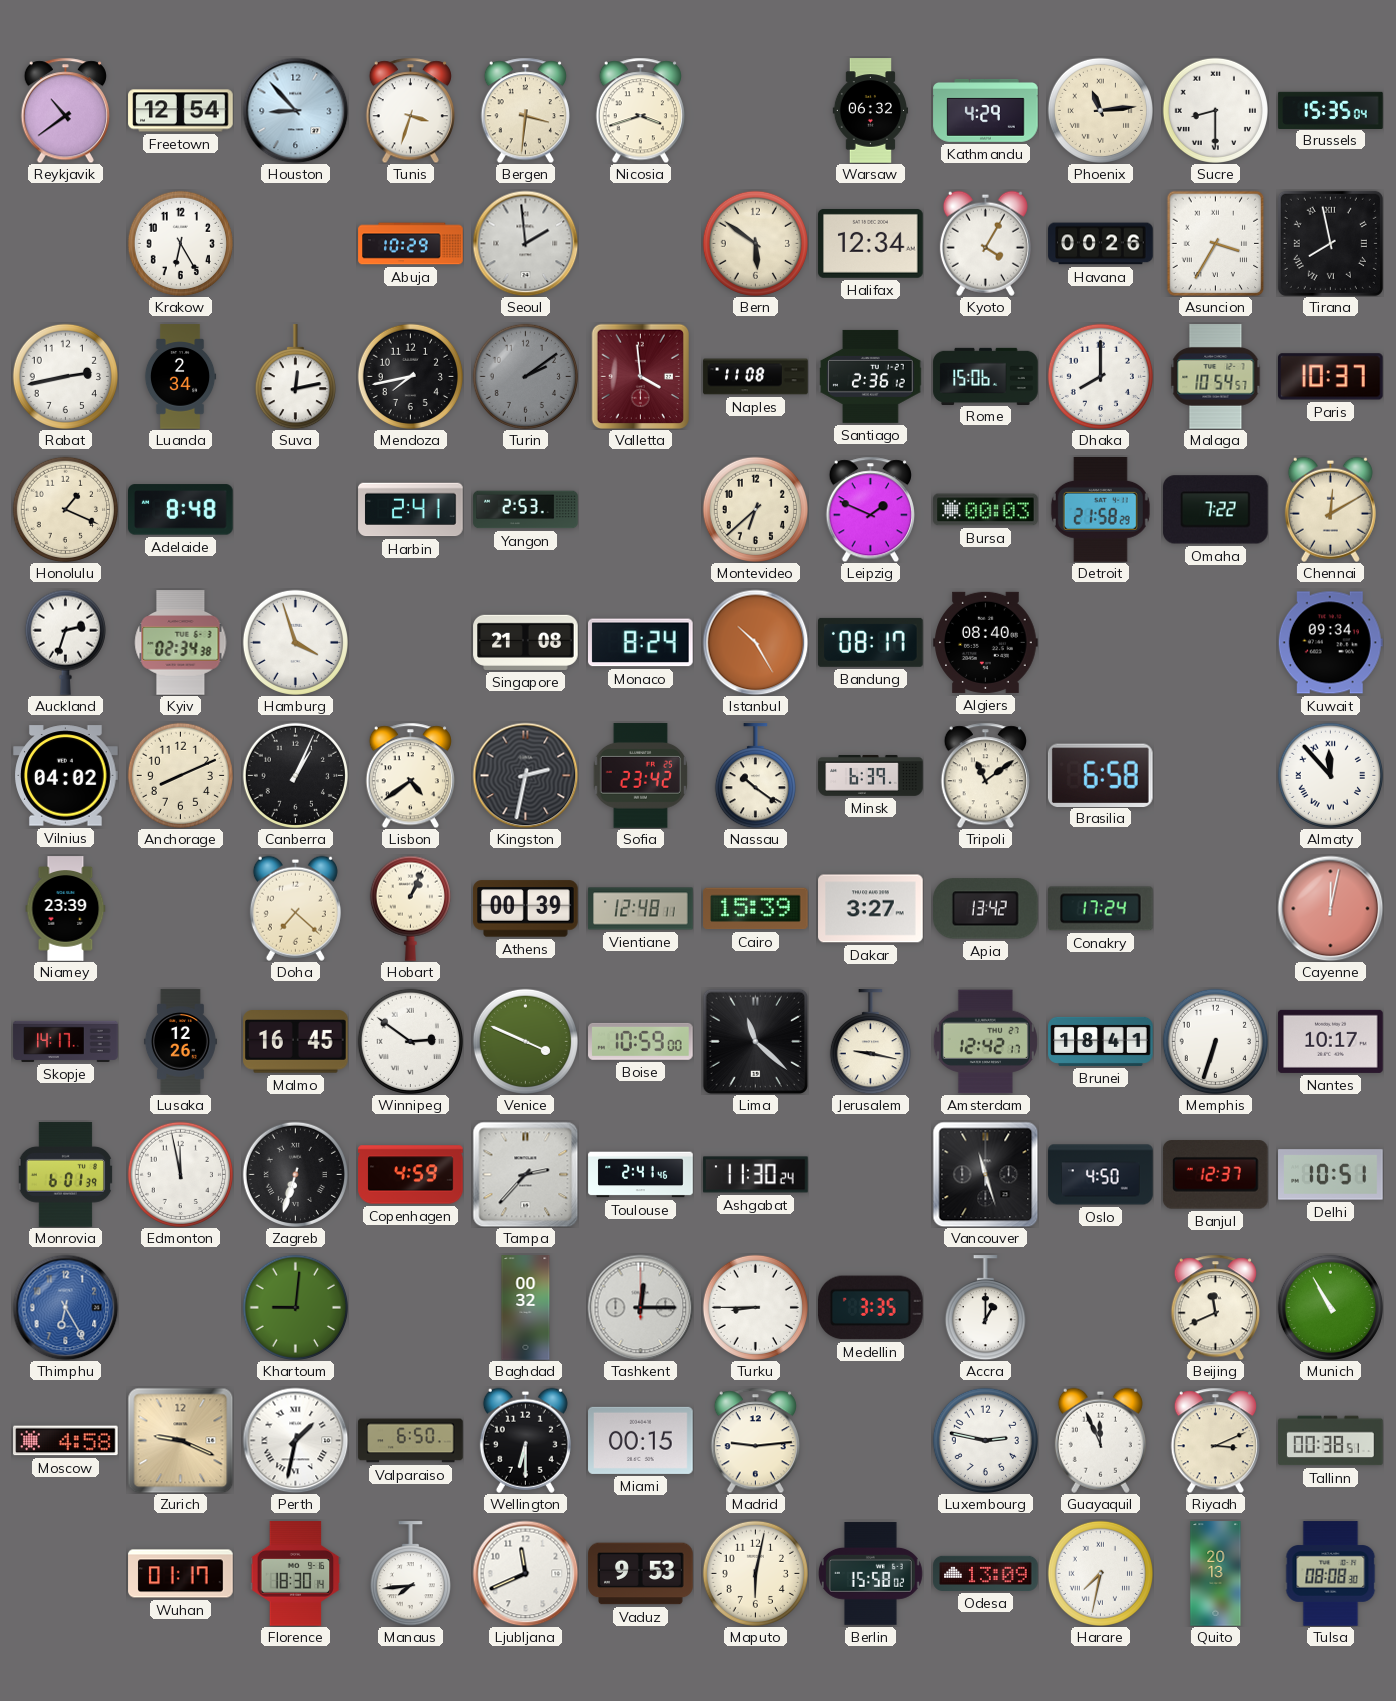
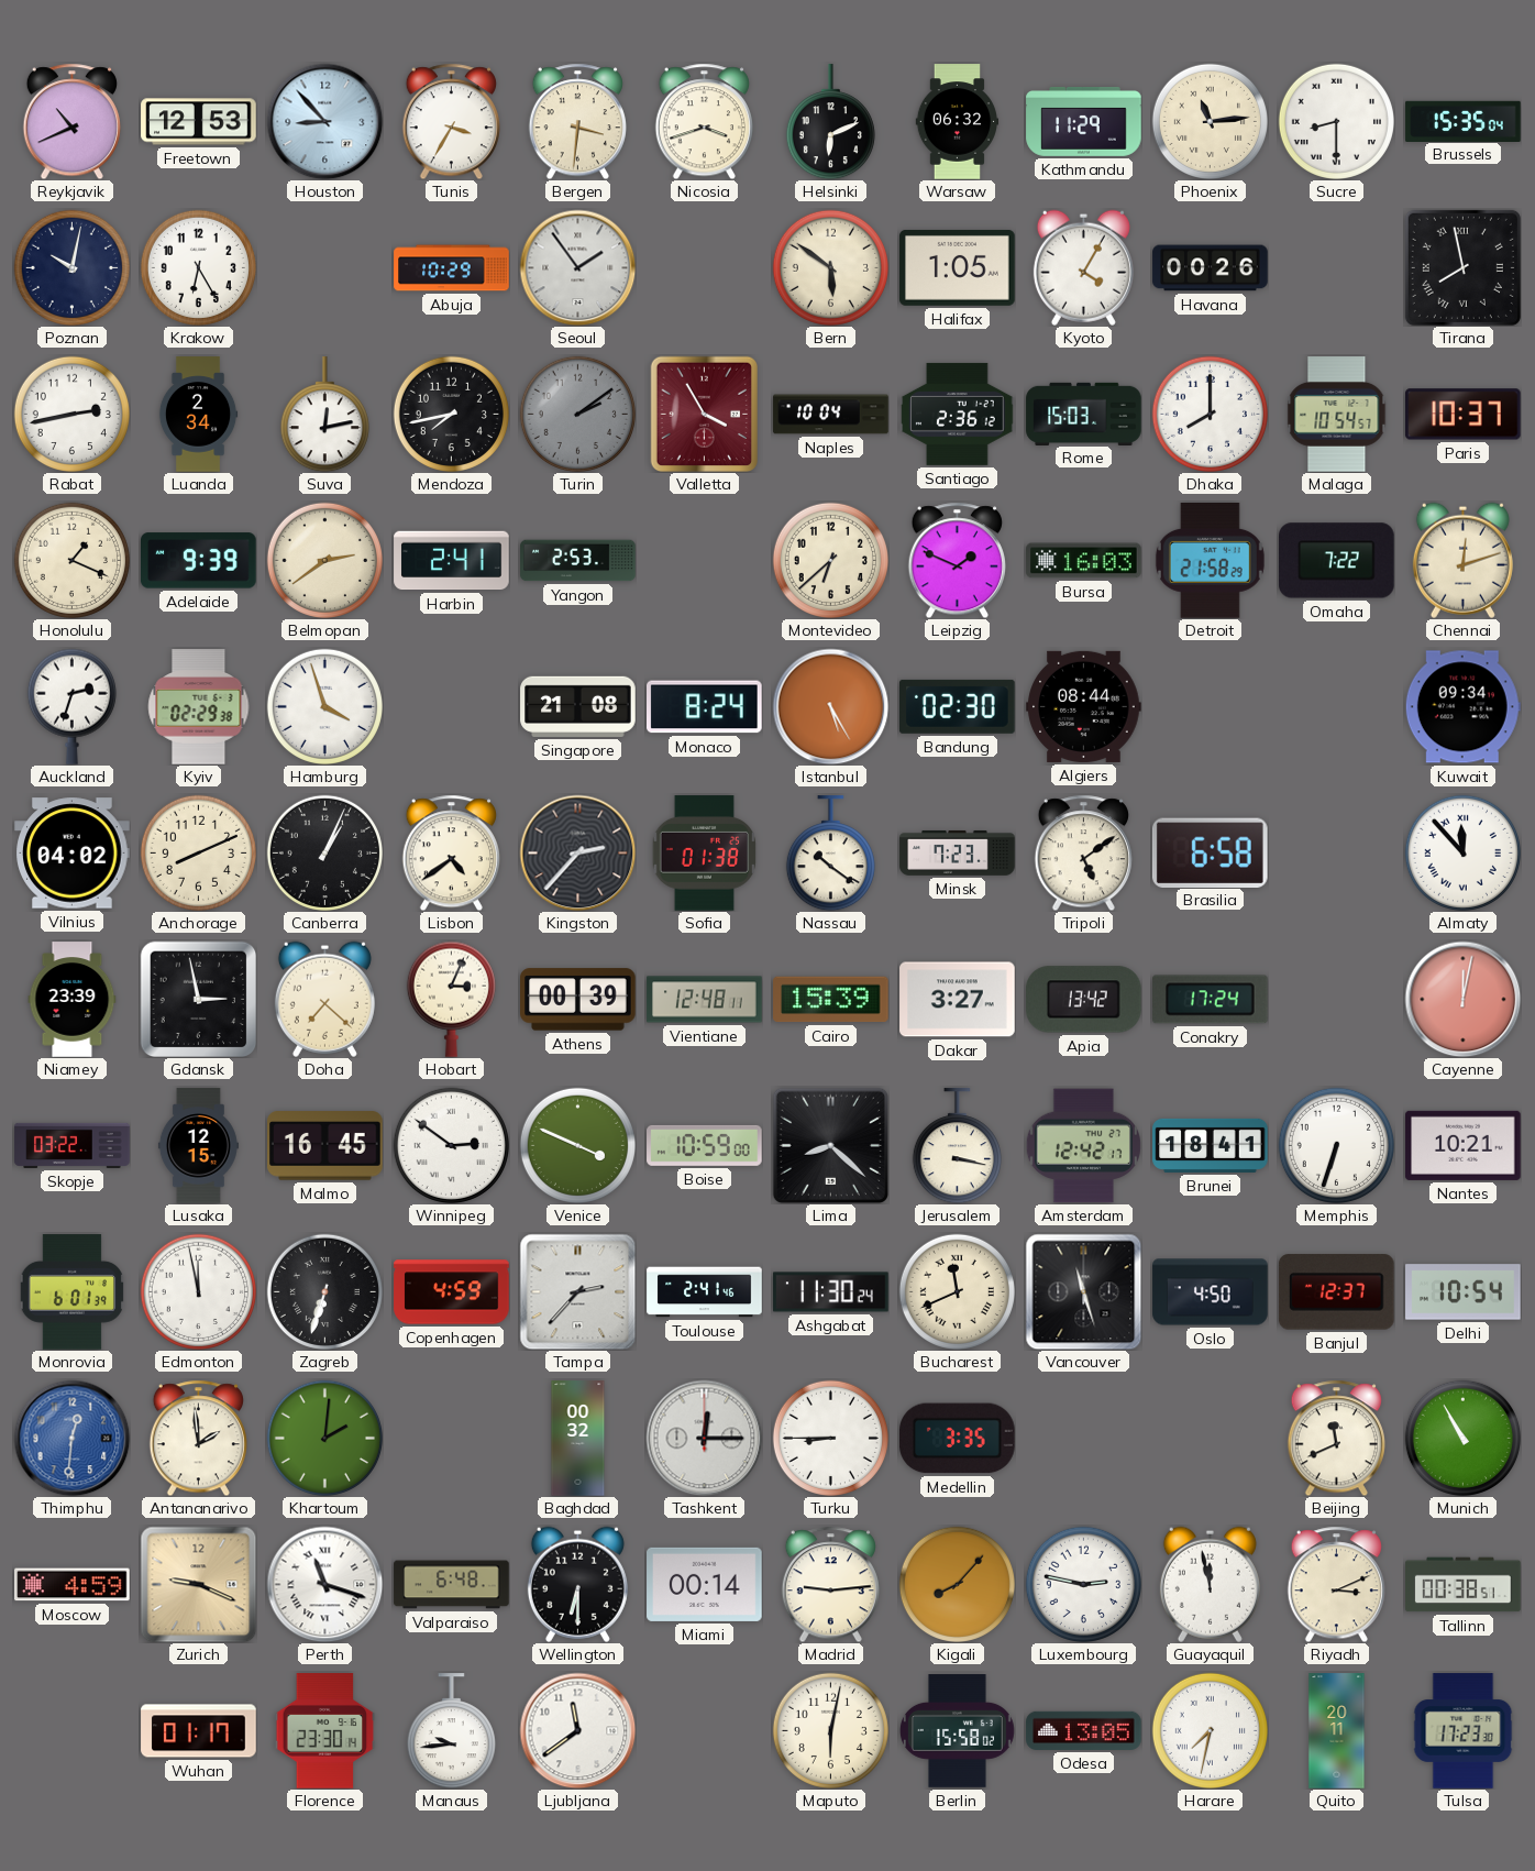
Reykjavik: 10:39 -> 10:41
Freetown: 12:54 -> 12:53
Tunis: 3:33 -> 3:35
Helsinki: none -> 6:11
Kathmandu: 4:29 -> 11:29
Poznan: none -> 10:02
Seoul: 1:59 -> 1:54
Halifax: 12:34 -> 1:05
Asuncion: 3:35 -> none
Valletta: 3:59 -> 3:55
Naples: 11:08 -> 10:04
Rome: 15:06 -> 15:03
Adelaide: 8:48 -> 9:39
Belmopan: none -> 2:39
Bursa: 00:03 -> 16:03
Chennai: 12:10 -> 12:12
Kyiv: 02:34 -> 02:29
Istanbul: 10:25 -> 5:25
Bandung: 08:17 -> 02:30
Algiers: 08:40 -> 08:44
Kingston: 2:32 -> 2:37
Sofia: 23:42 -> 01:38
Minsk: 6:39 -> 7:23
Tripoli: 11:09 -> 5:09
Gdansk: none -> 2:58
Hobart: 1:04 -> 3:04
Skopje: 14:17 -> 03:22
Lusaka: 12:26 -> 12:15
Lima: 11:22 -> 8:22
Jerusalem: 9:17 -> 3:17
Nantes: 10:17 -> 10:21
Bucharest: none -> 11:41
Delhi: 10:51 -> 10:54
Thimphu: 6:25 -> 12:31
Antananarivo: none -> 1:59
Khartoum: 9:01 -> 2:01
Accra: 1:00 -> none
Moscow: 4:58 -> 4:59
Perth: 1:32 -> 11:18
Valparaiso: 6:50 -> 6:48
Miami: 00:15 -> 00:14
Kigali: none -> 8:07
Guayaquil: 11:56 -> 11:58
Florence: 18:30 -> 23:30
Manaus: 7:44 -> 9:44
Ljubljana: 11:41 -> 11:39
Vaduz: 9:53 -> none
Odesa: 13:09 -> 13:05
Quito: 20:13 -> 20:11
Tulsa: 08:08 -> 17:23
